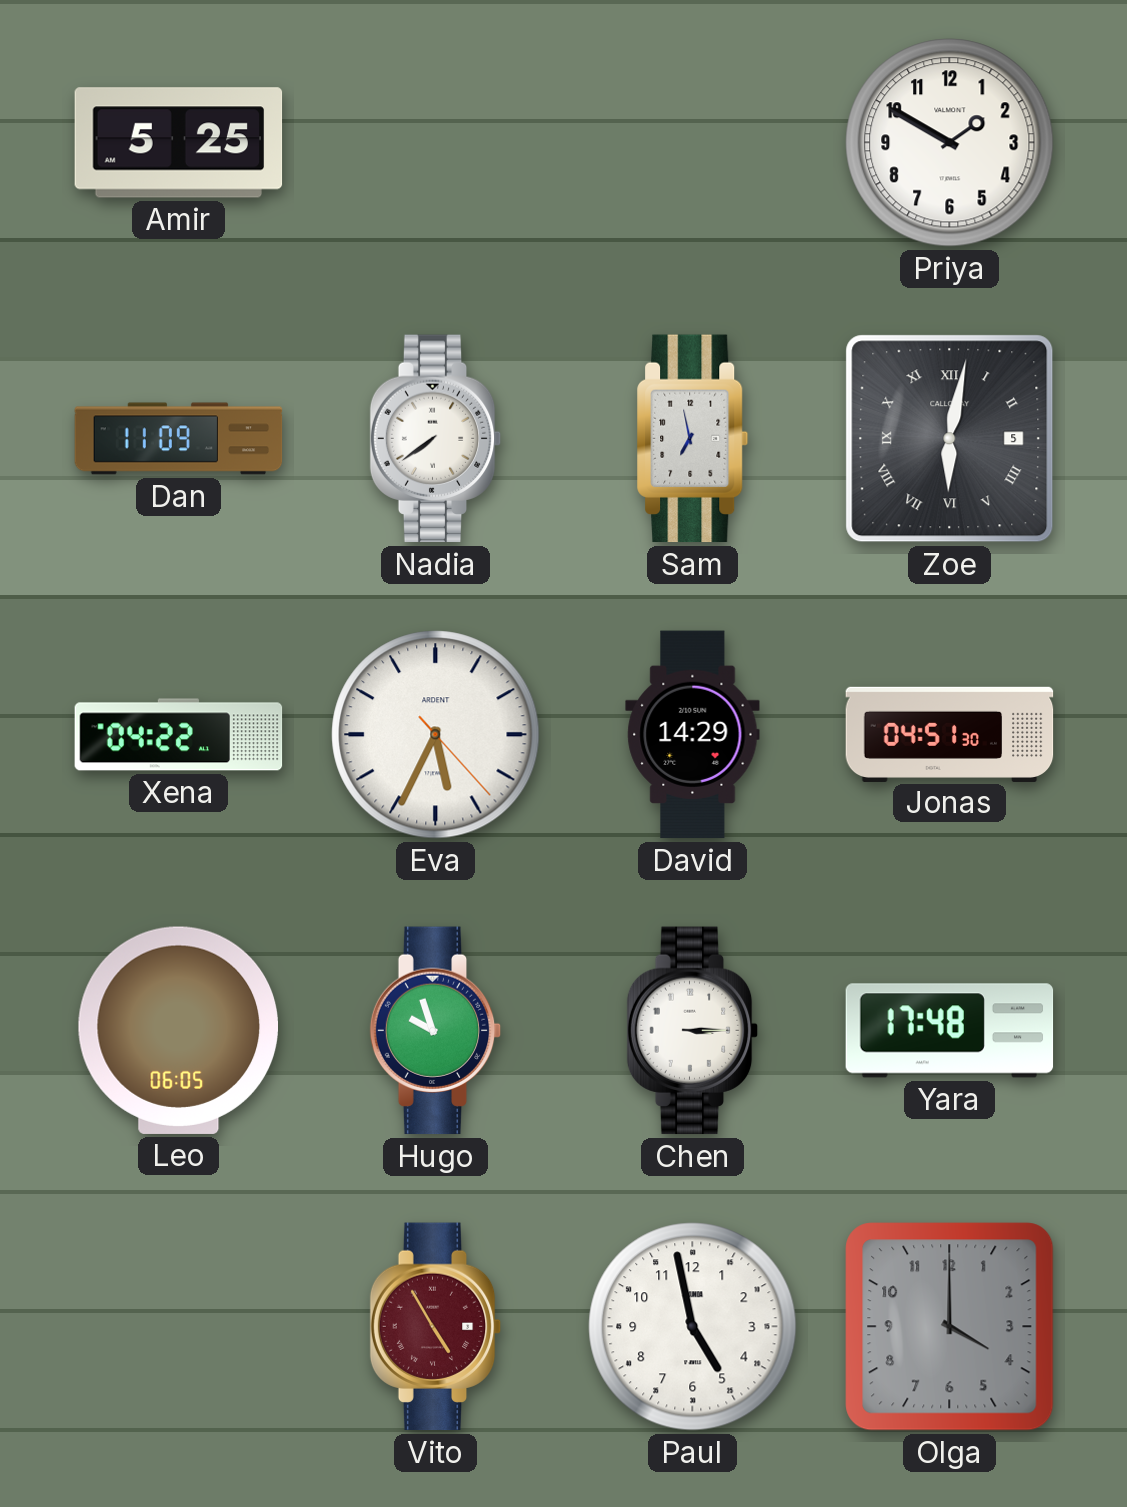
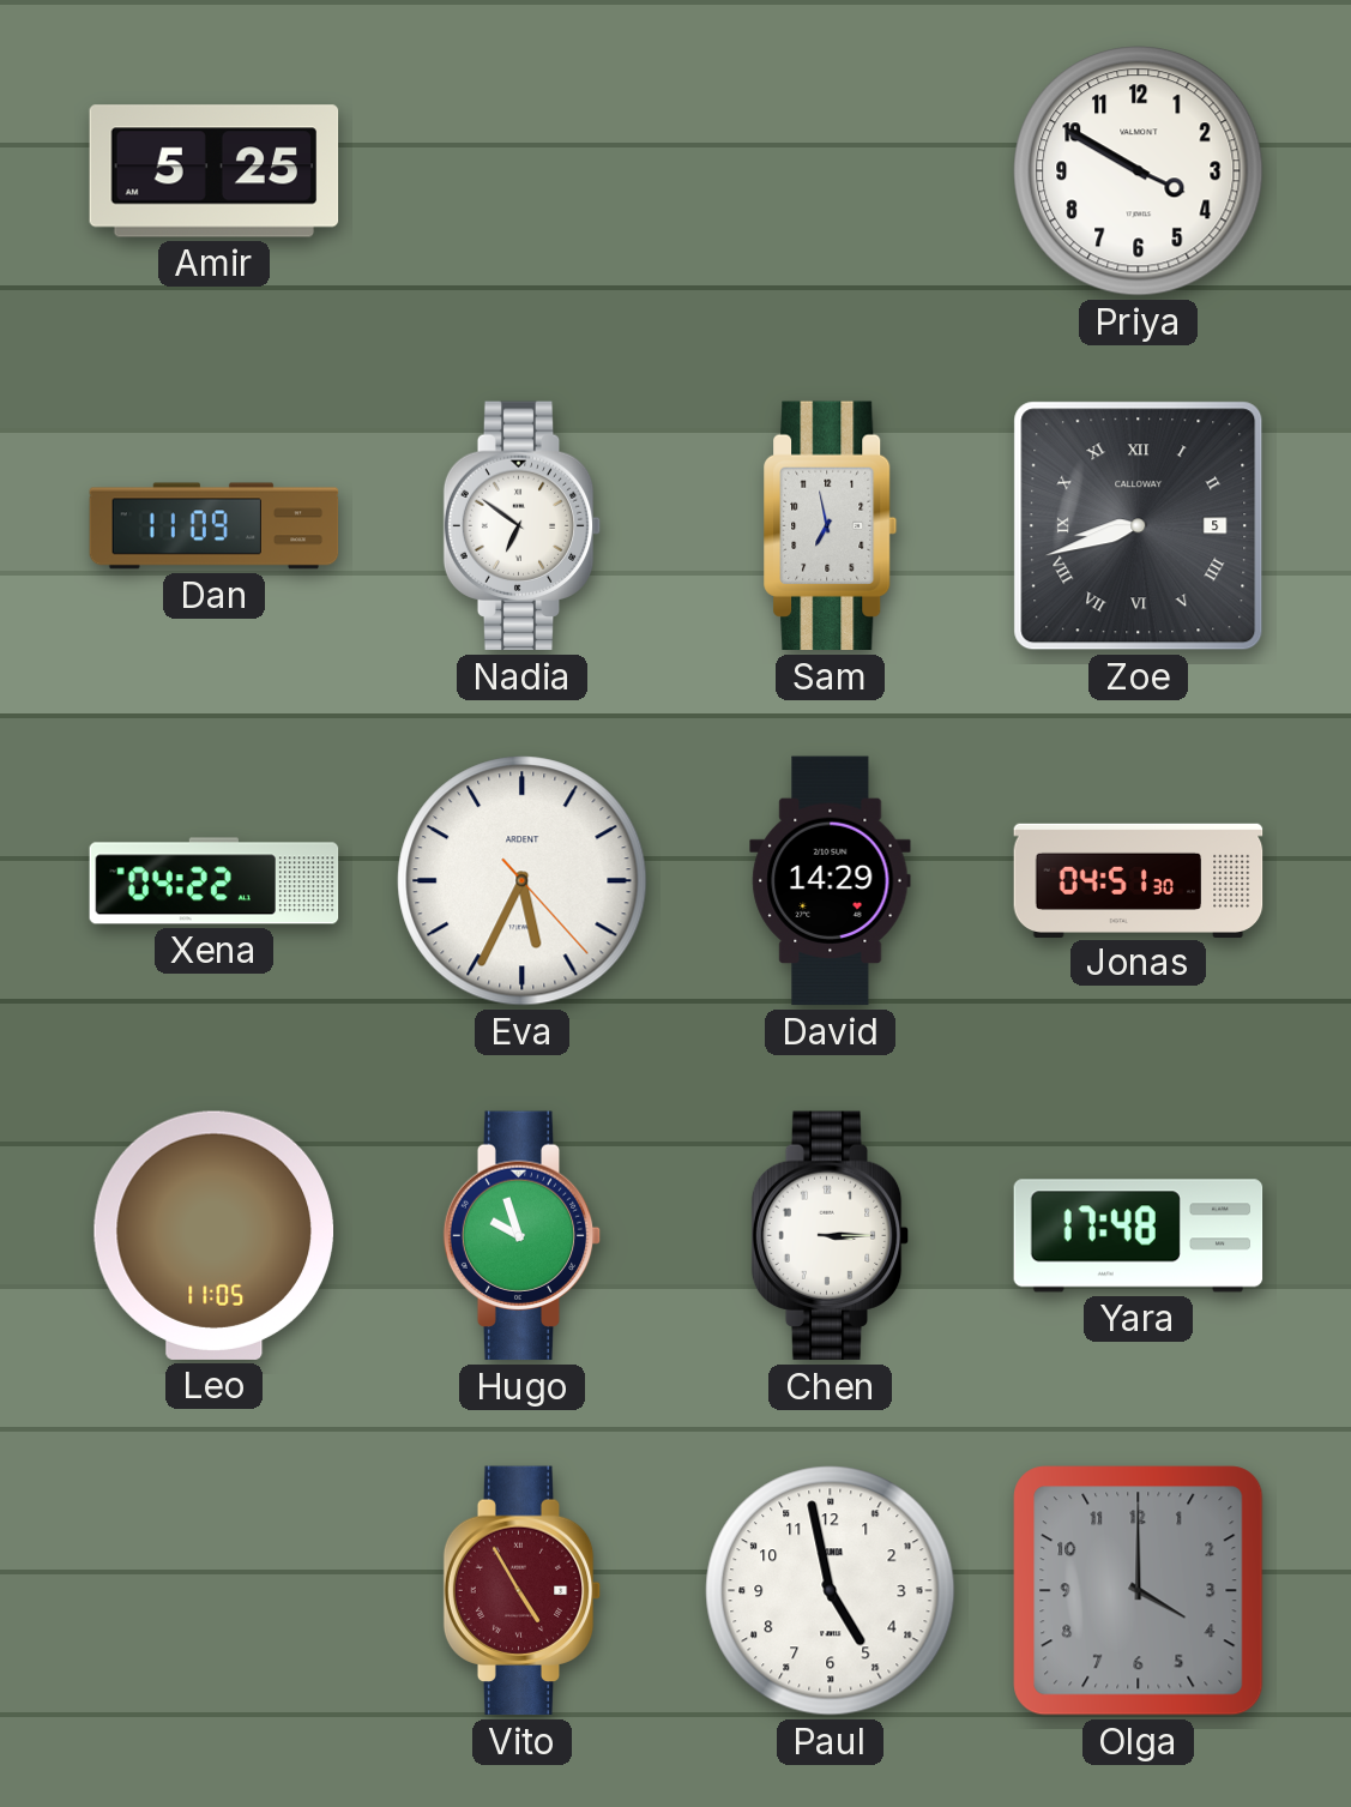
Priya: 1:50 -> 3:50
Nadia: 7:39 -> 6:51
Zoe: 6:02 -> 8:42
Leo: 06:05 -> 11:05
